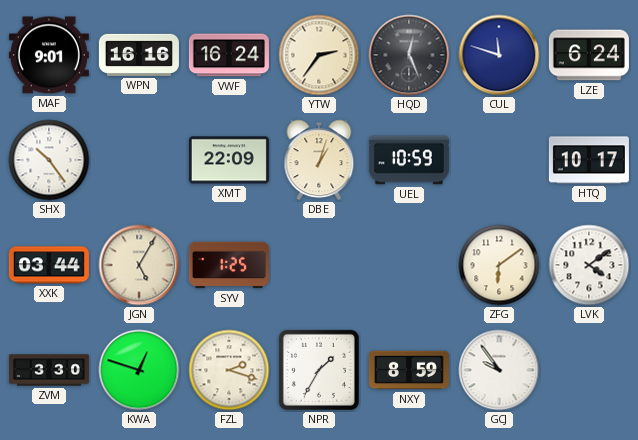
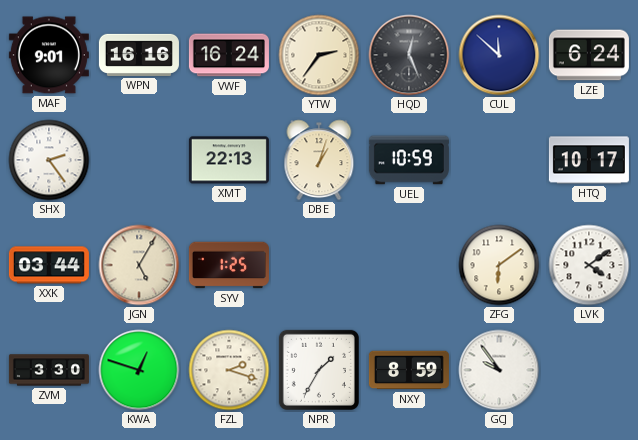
CUL: 11:48 -> 11:52
SHX: 10:24 -> 2:24
XMT: 22:09 -> 22:13
